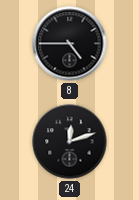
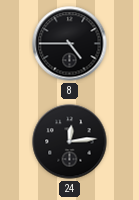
24: 12:12 -> 12:14
